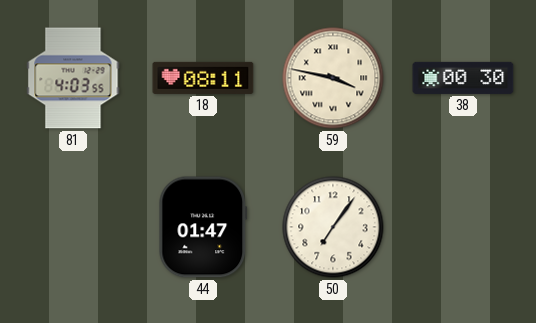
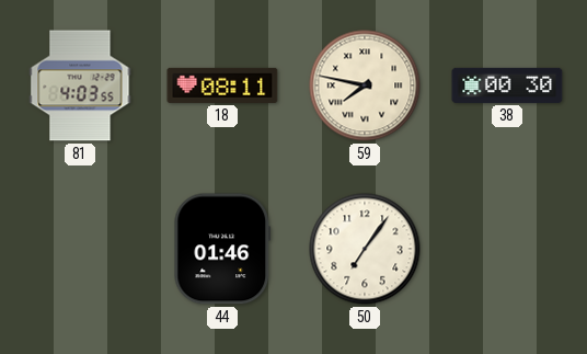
59: 3:47 -> 7:47
44: 01:47 -> 01:46
